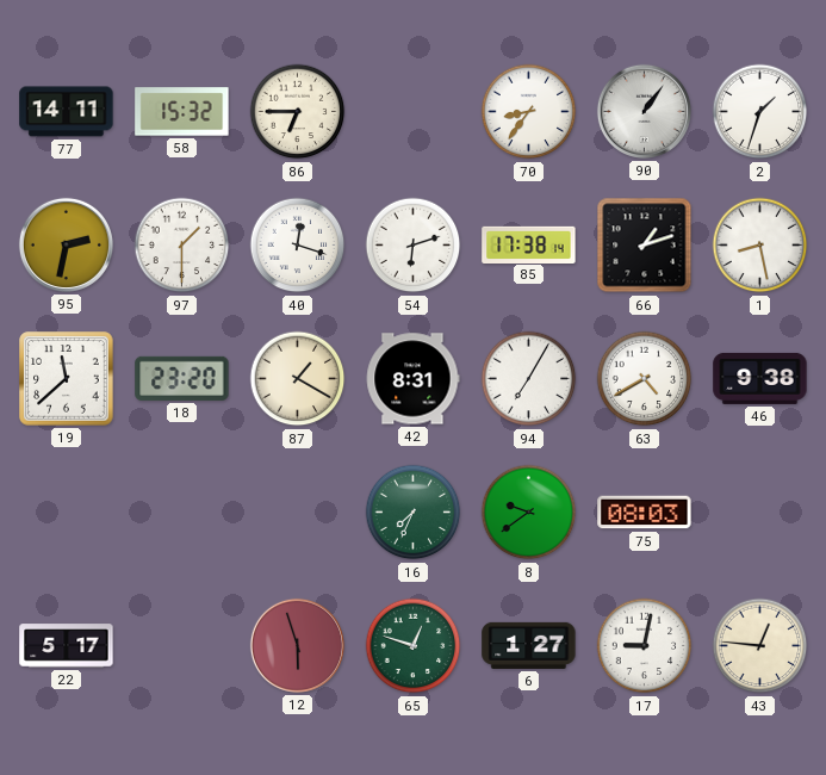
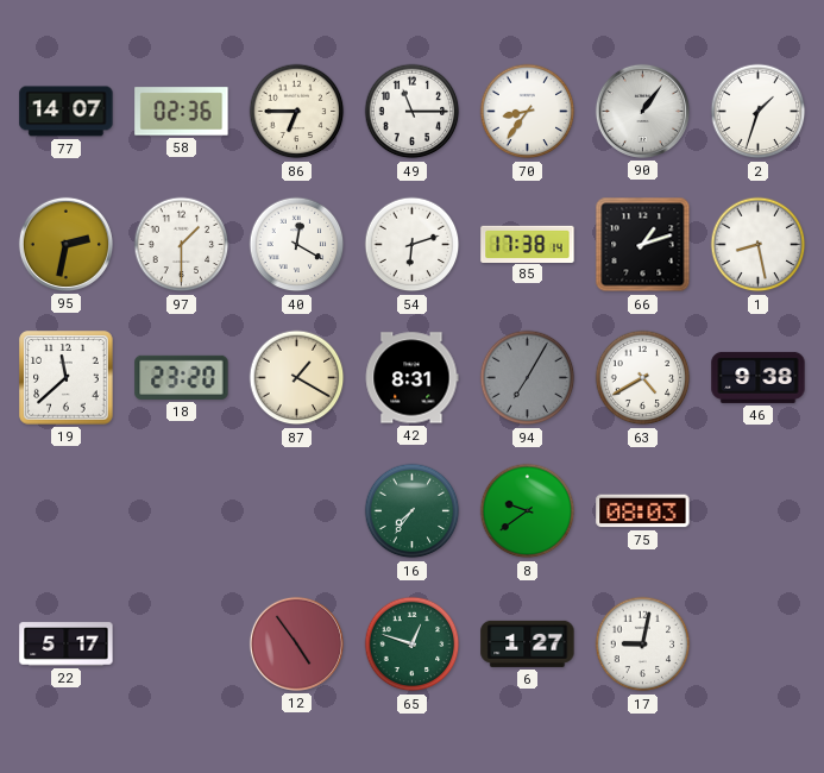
77: 14:11 -> 14:07
58: 15:32 -> 02:36
49: none -> 11:15
40: 12:18 -> 12:20
94 dial: white -> grey
16: 7:34 -> 7:36
12: 5:57 -> 4:54
43: 12:46 -> none
